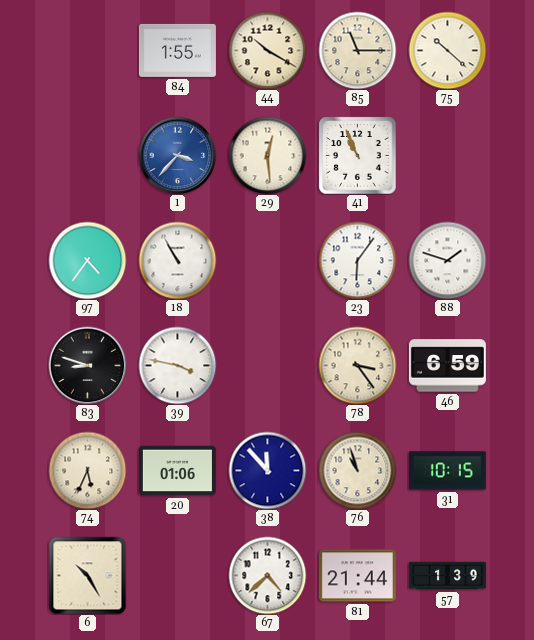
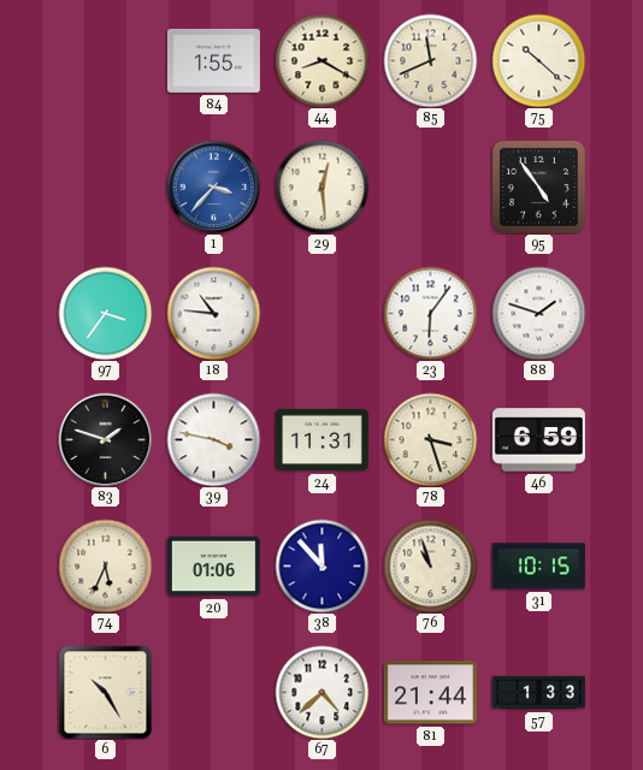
44: 10:20 -> 8:20
85: 11:15 -> 11:41
41: 10:56 -> none
95: none -> 4:54
97: 4:36 -> 3:36
18: 10:55 -> 10:46
83: 8:48 -> 1:48
24: none -> 11:31
78: 3:24 -> 3:27
57: 1:39 -> 1:33
